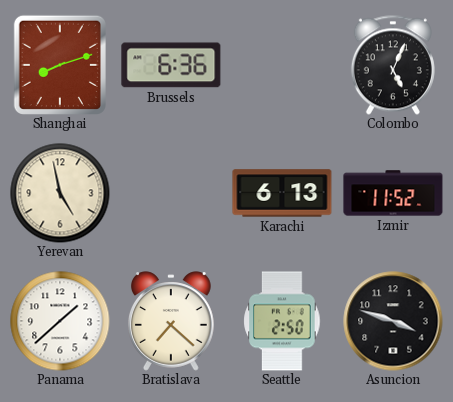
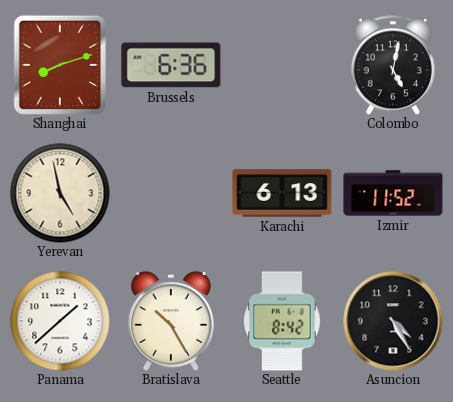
Colombo: 5:04 -> 5:02
Bratislava: 7:22 -> 10:25
Seattle: 2:50 -> 8:42
Asuncion: 3:48 -> 4:25
